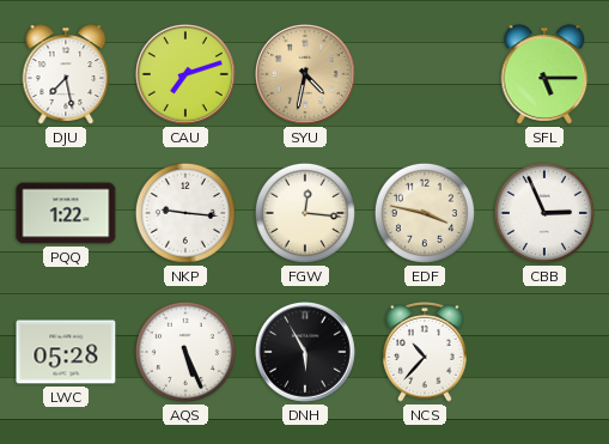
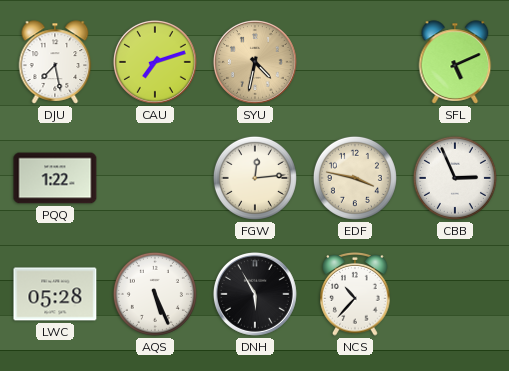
SFL: 5:15 -> 5:11
NKP: 9:16 -> none
FGW: 12:16 -> 12:14
